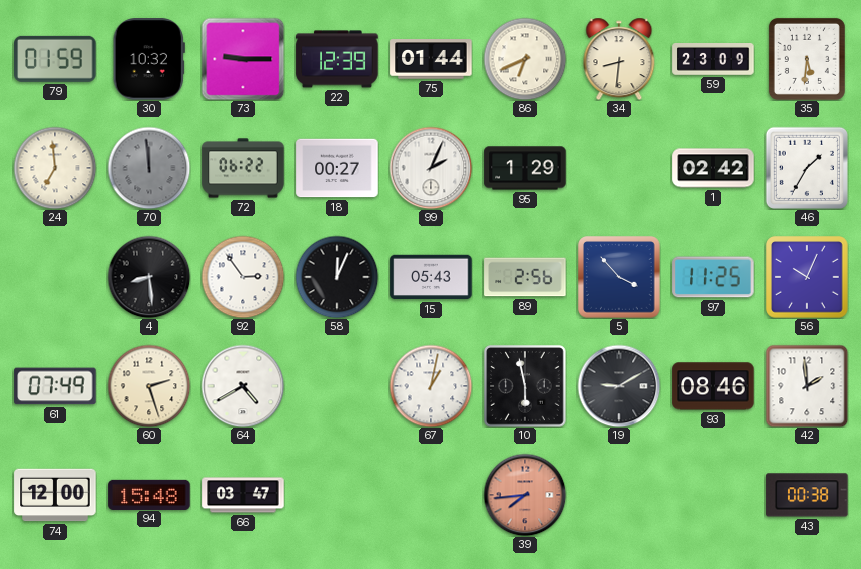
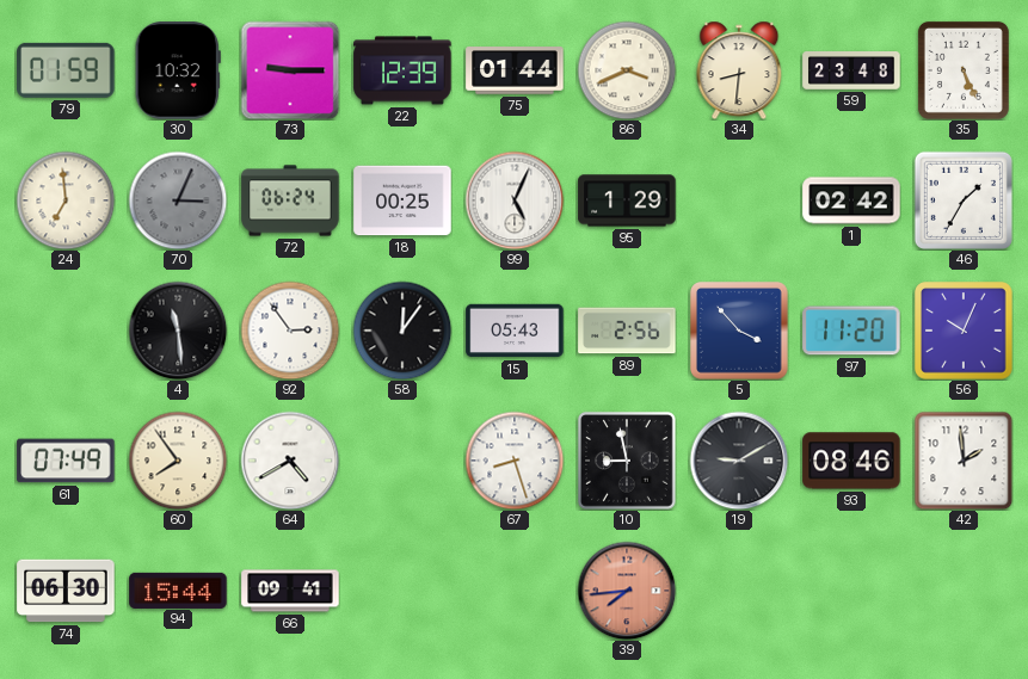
86: 6:41 -> 3:41
59: 23:09 -> 23:48
35: 5:31 -> 5:26
70: 11:59 -> 3:04
72: 06:22 -> 06:24
18: 00:27 -> 00:25
99: 2:04 -> 5:04
4: 8:29 -> 11:29
58: 12:04 -> 12:06
97: 11:25 -> 11:20
60: 2:27 -> 7:54
67: 1:02 -> 8:27
10: 5:58 -> 8:58
74: 12:00 -> 06:30
94: 15:48 -> 15:44
66: 03:47 -> 09:41
43: 00:38 -> none
